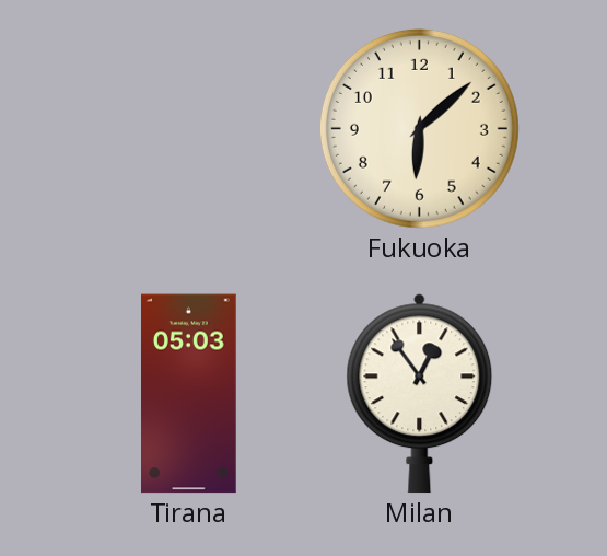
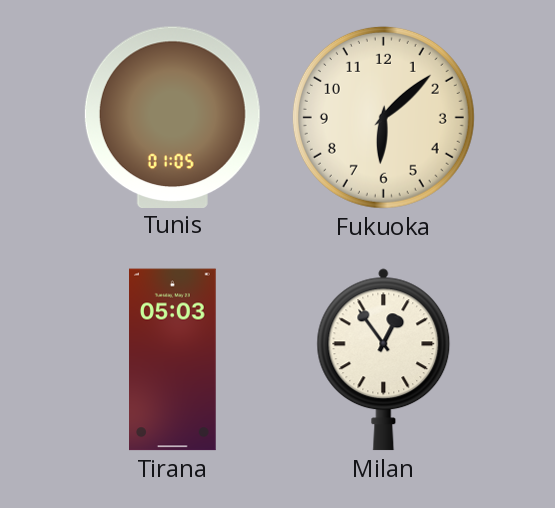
Tunis: none -> 01:05
